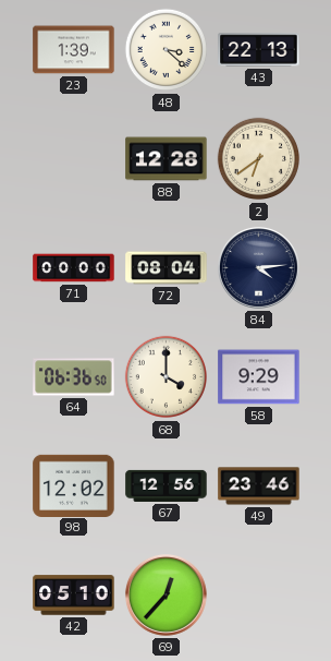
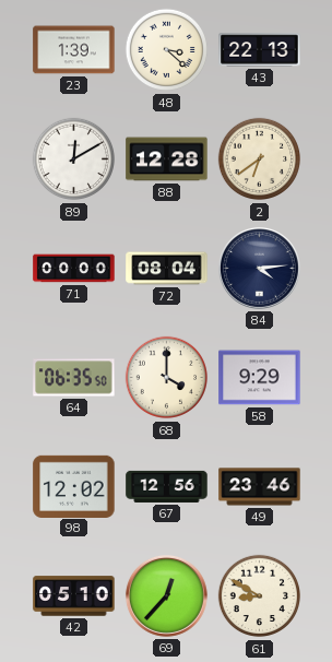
89: none -> 12:10
64: 06:36 -> 06:35
61: none -> 8:50
